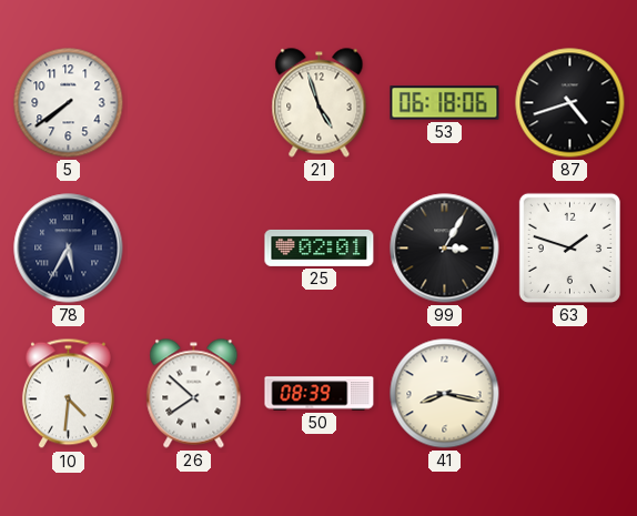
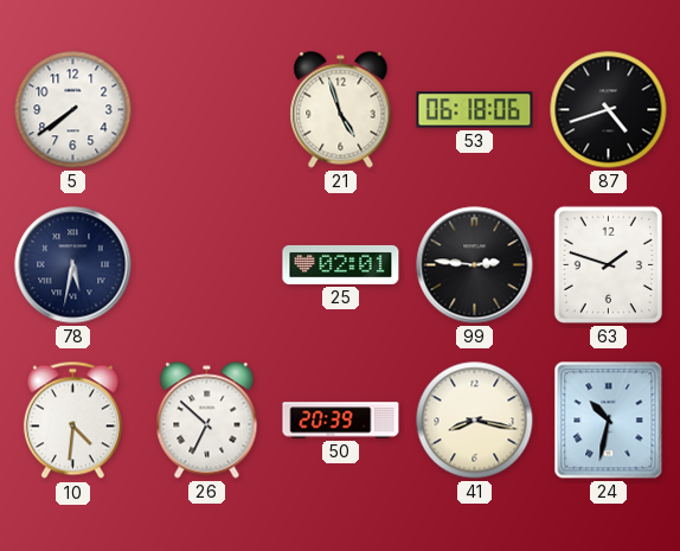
78: 5:35 -> 5:32
99: 3:05 -> 2:46
26: 7:52 -> 6:52
50: 08:39 -> 20:39
24: none -> 10:32
